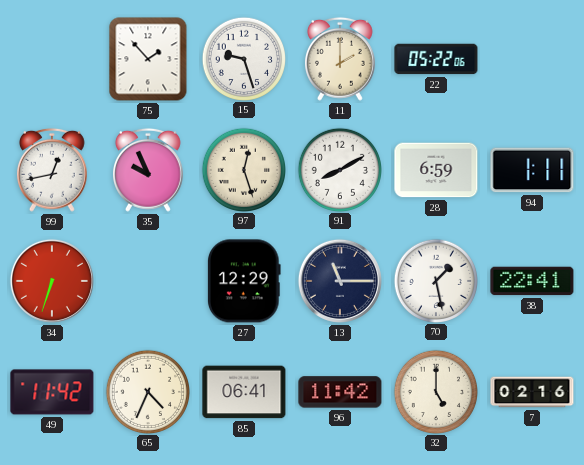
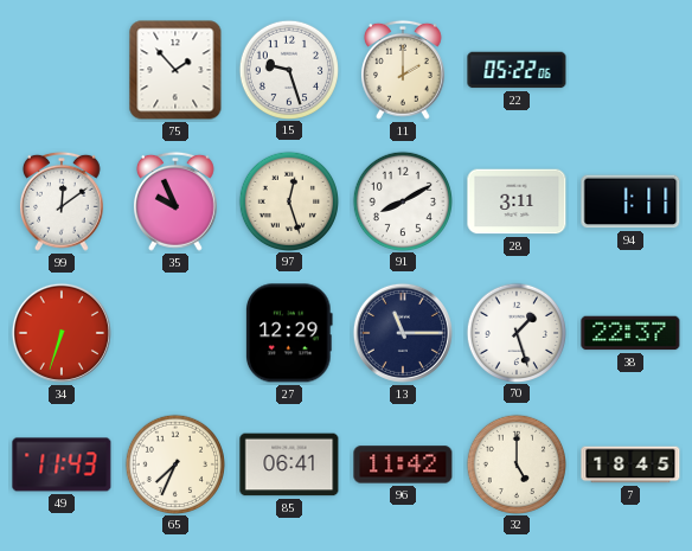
99: 12:43 -> 12:09
28: 6:59 -> 3:11
70: 1:28 -> 1:27
38: 22:41 -> 22:37
49: 11:42 -> 11:43
65: 4:34 -> 7:34
7: 02:16 -> 18:45
